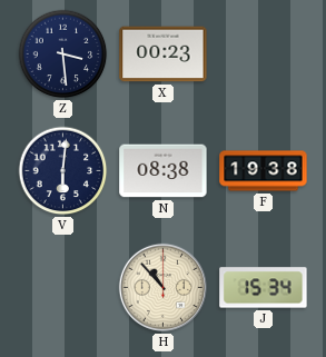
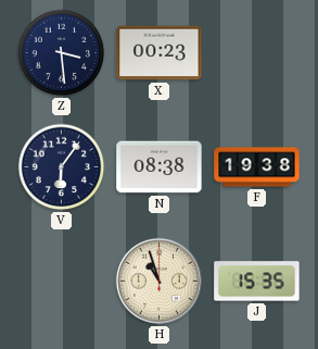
V: 6:01 -> 6:06
H: 10:53 -> 10:57
J: 15:34 -> 15:35
